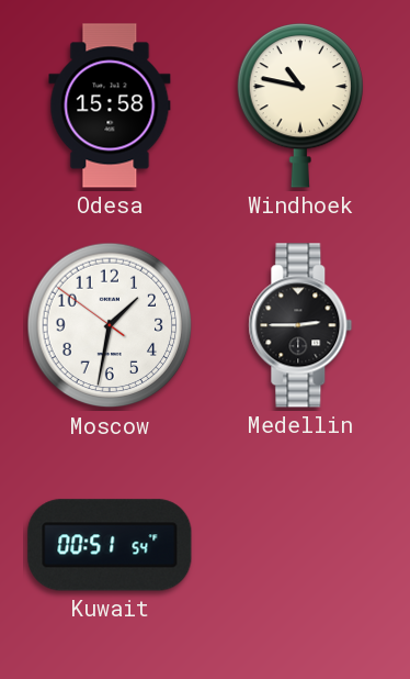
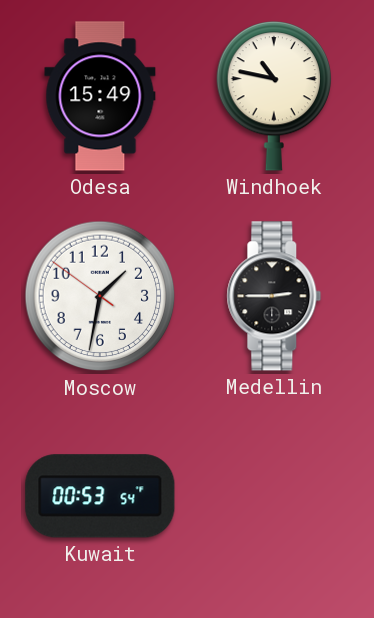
Odesa: 15:58 -> 15:49
Kuwait: 00:51 -> 00:53
